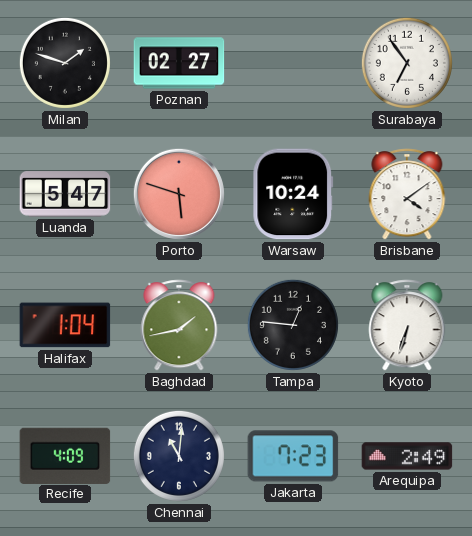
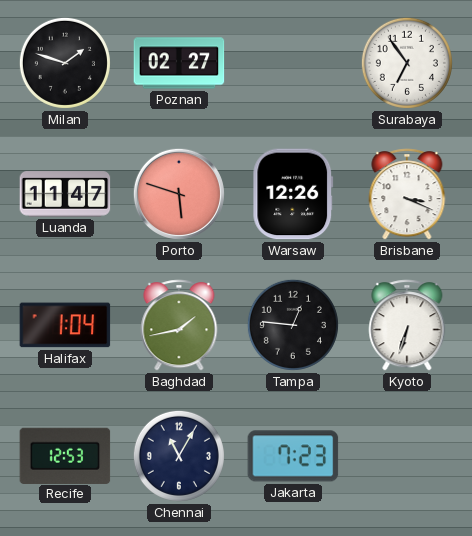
Luanda: 5:47 -> 11:47
Warsaw: 10:24 -> 12:26
Brisbane: 4:09 -> 3:19
Recife: 4:09 -> 12:53
Chennai: 11:01 -> 11:05
Arequipa: 2:49 -> none
